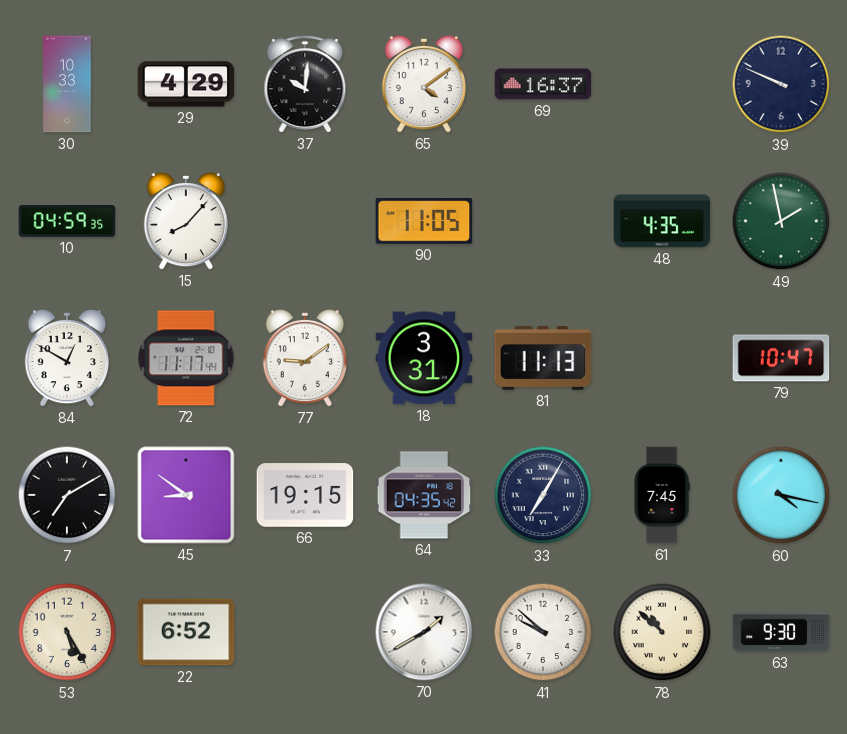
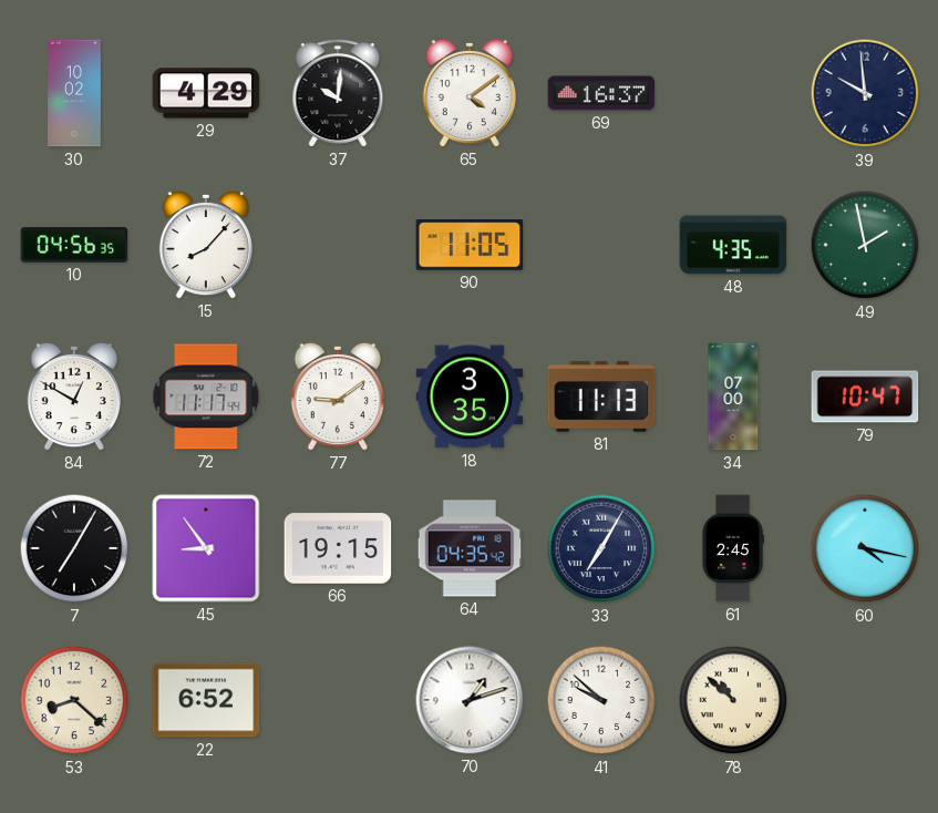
30: 10:33 -> 10:02
39: 9:49 -> 9:59
10: 04:59 -> 04:56
18: 3:31 -> 3:35
34: none -> 07:00
7: 7:10 -> 7:05
45: 8:51 -> 8:54
61: 7:45 -> 2:45
53: 5:25 -> 8:22
70: 1:40 -> 1:12
63: 9:30 -> none
